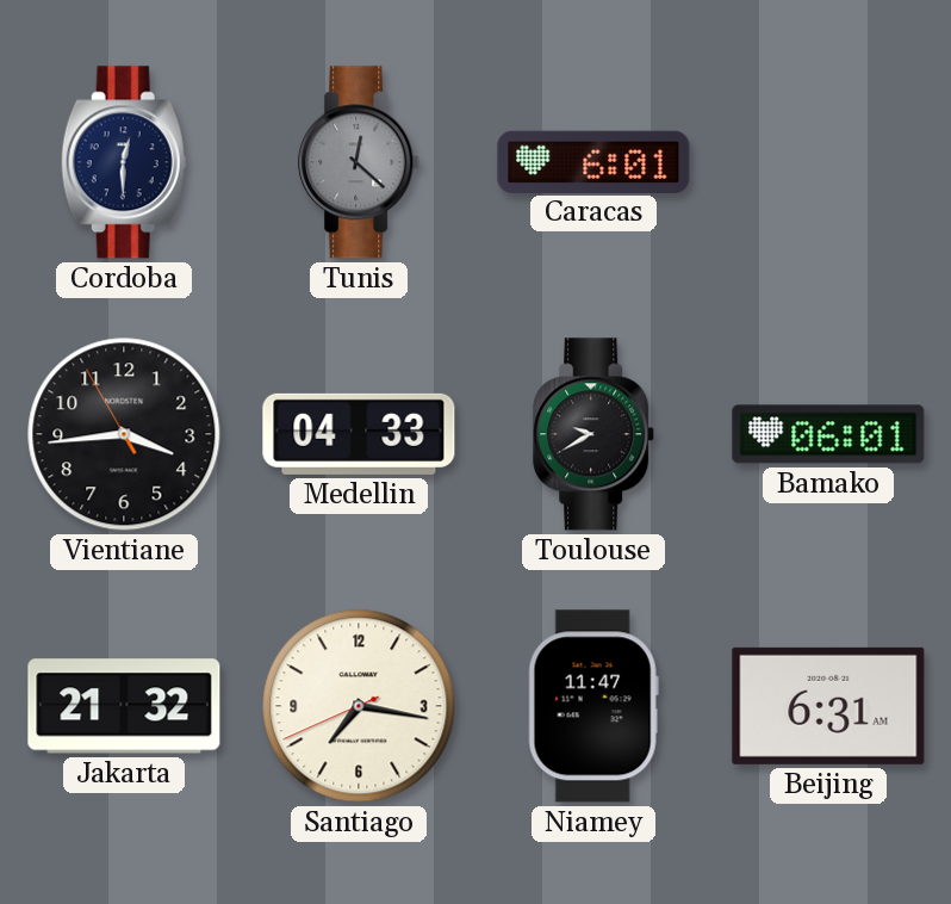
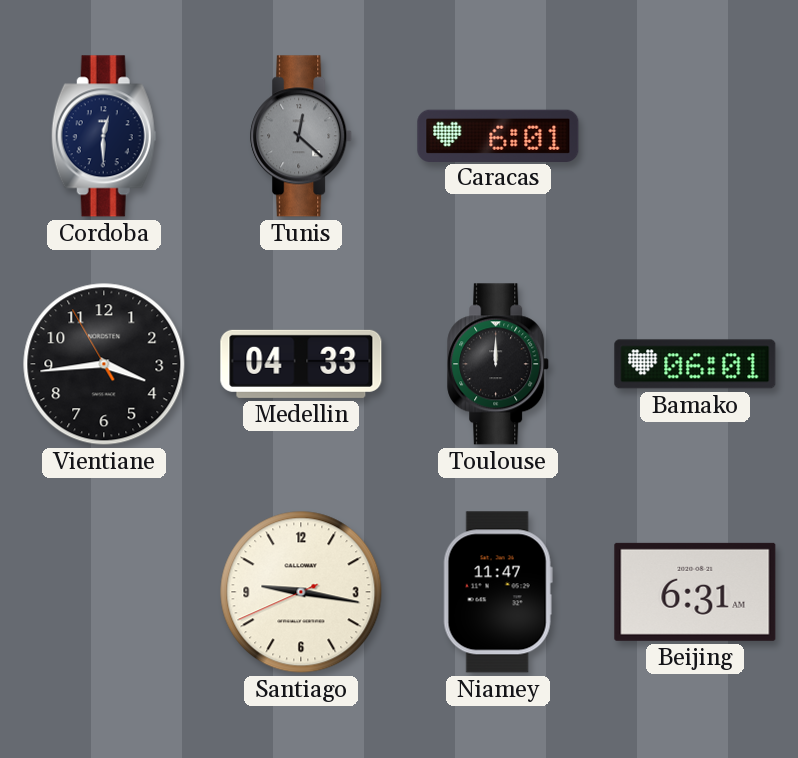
Toulouse: 9:40 -> 12:00
Jakarta: 21:32 -> none
Santiago: 7:16 -> 9:16
